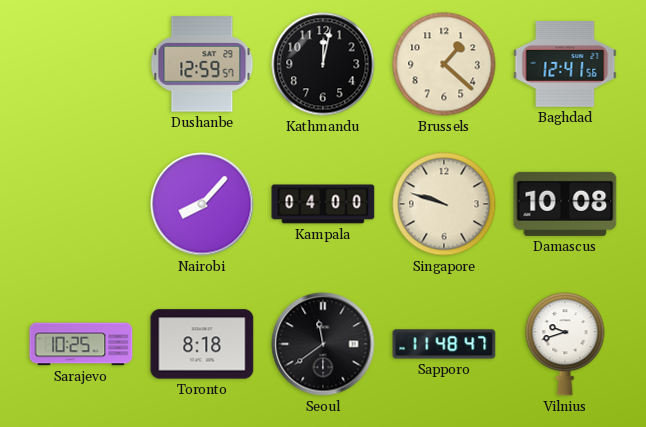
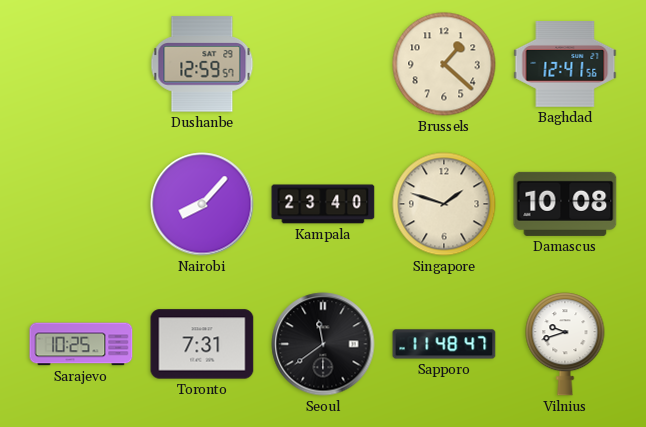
Kathmandu: 12:02 -> none
Kampala: 04:00 -> 23:40
Singapore: 9:48 -> 1:48
Toronto: 8:18 -> 7:31
